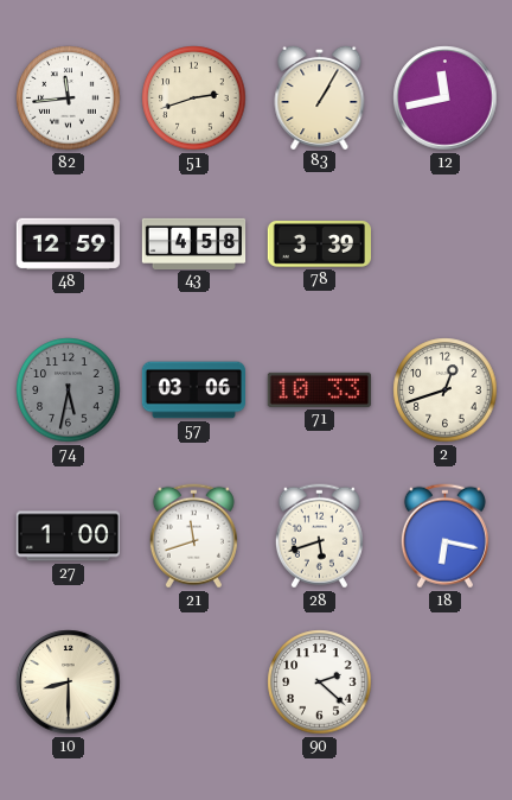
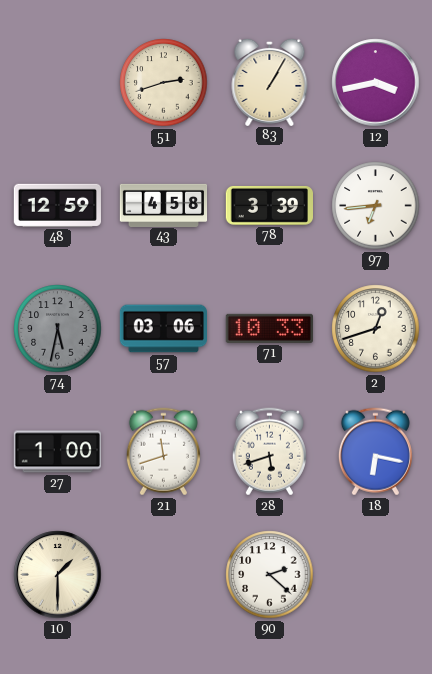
82: 11:44 -> none
12: 11:43 -> 3:43
97: none -> 6:44
10: 8:30 -> 1:30
